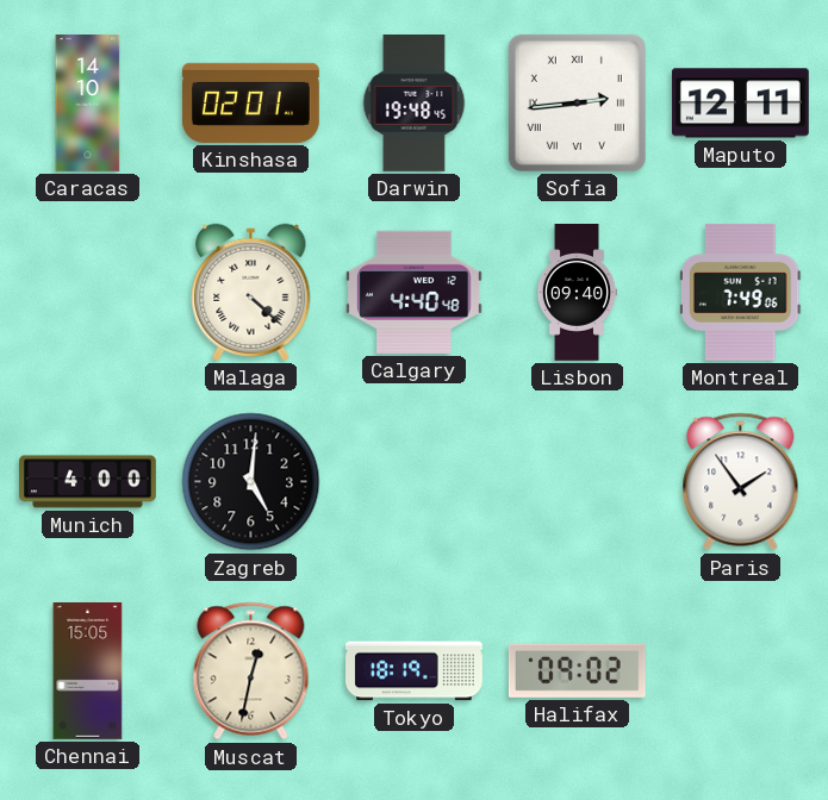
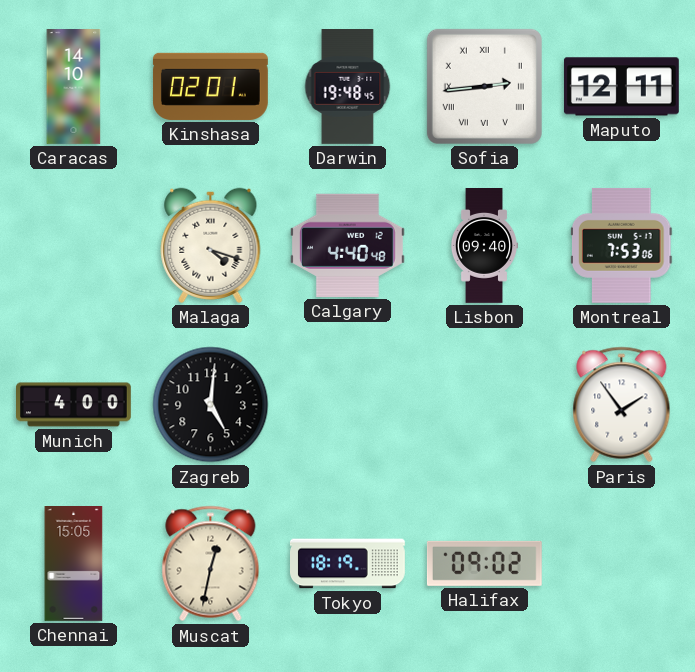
Malaga: 4:22 -> 4:18
Montreal: 7:49 -> 7:53
